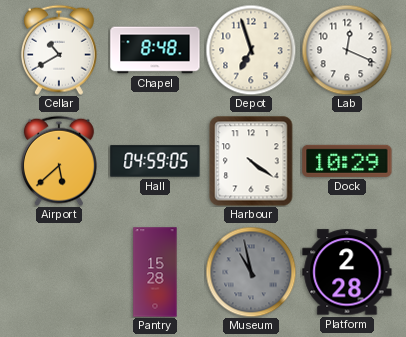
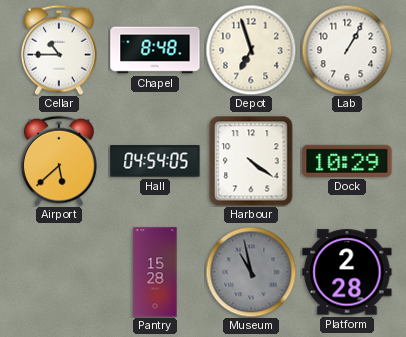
Cellar: 10:40 -> 10:45
Lab: 12:19 -> 1:05
Hall: 04:59 -> 04:54
